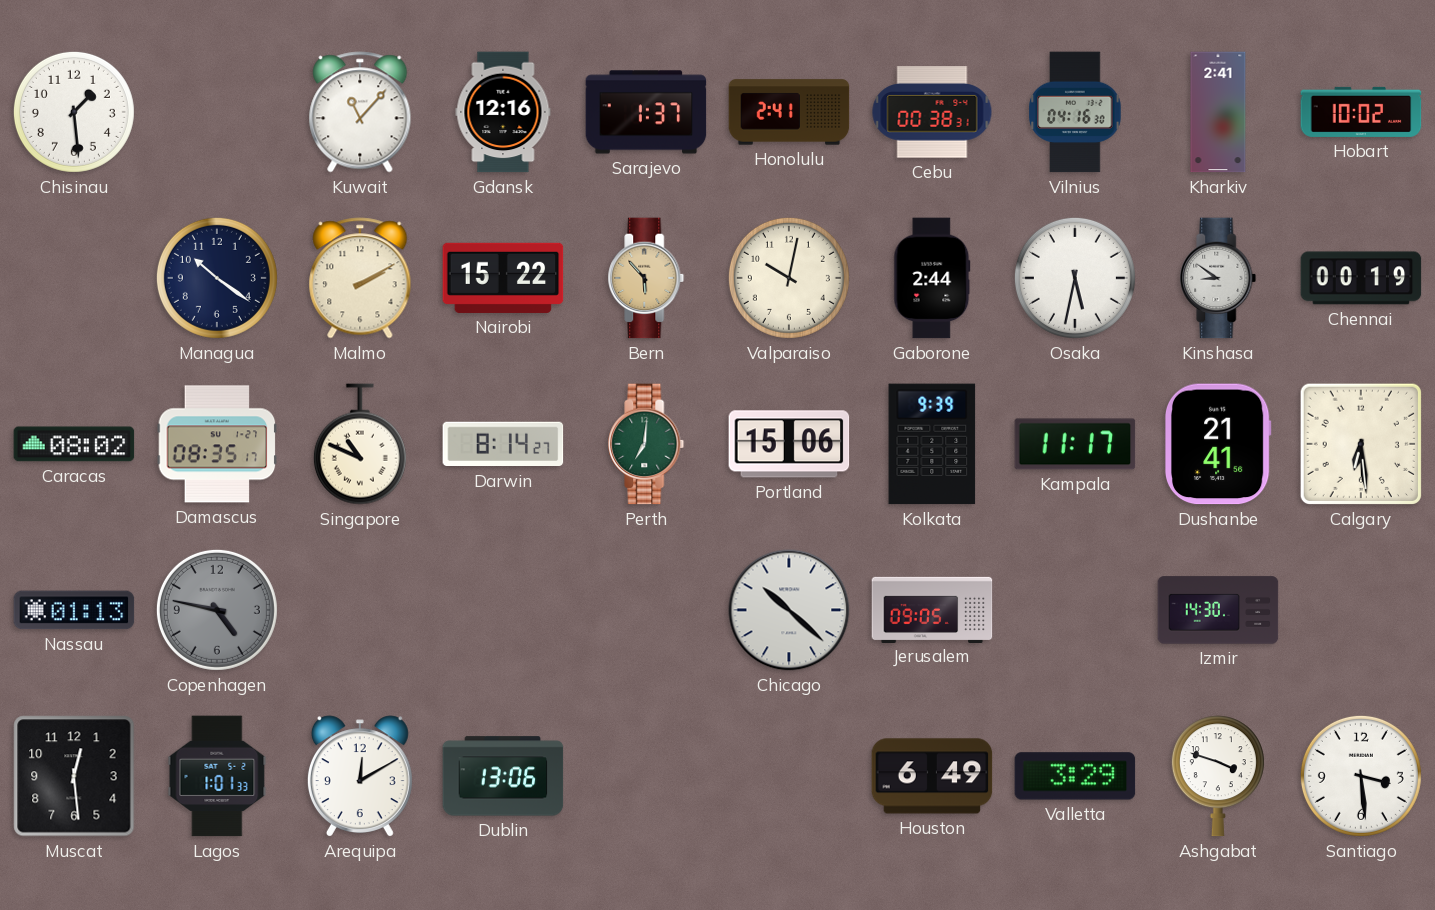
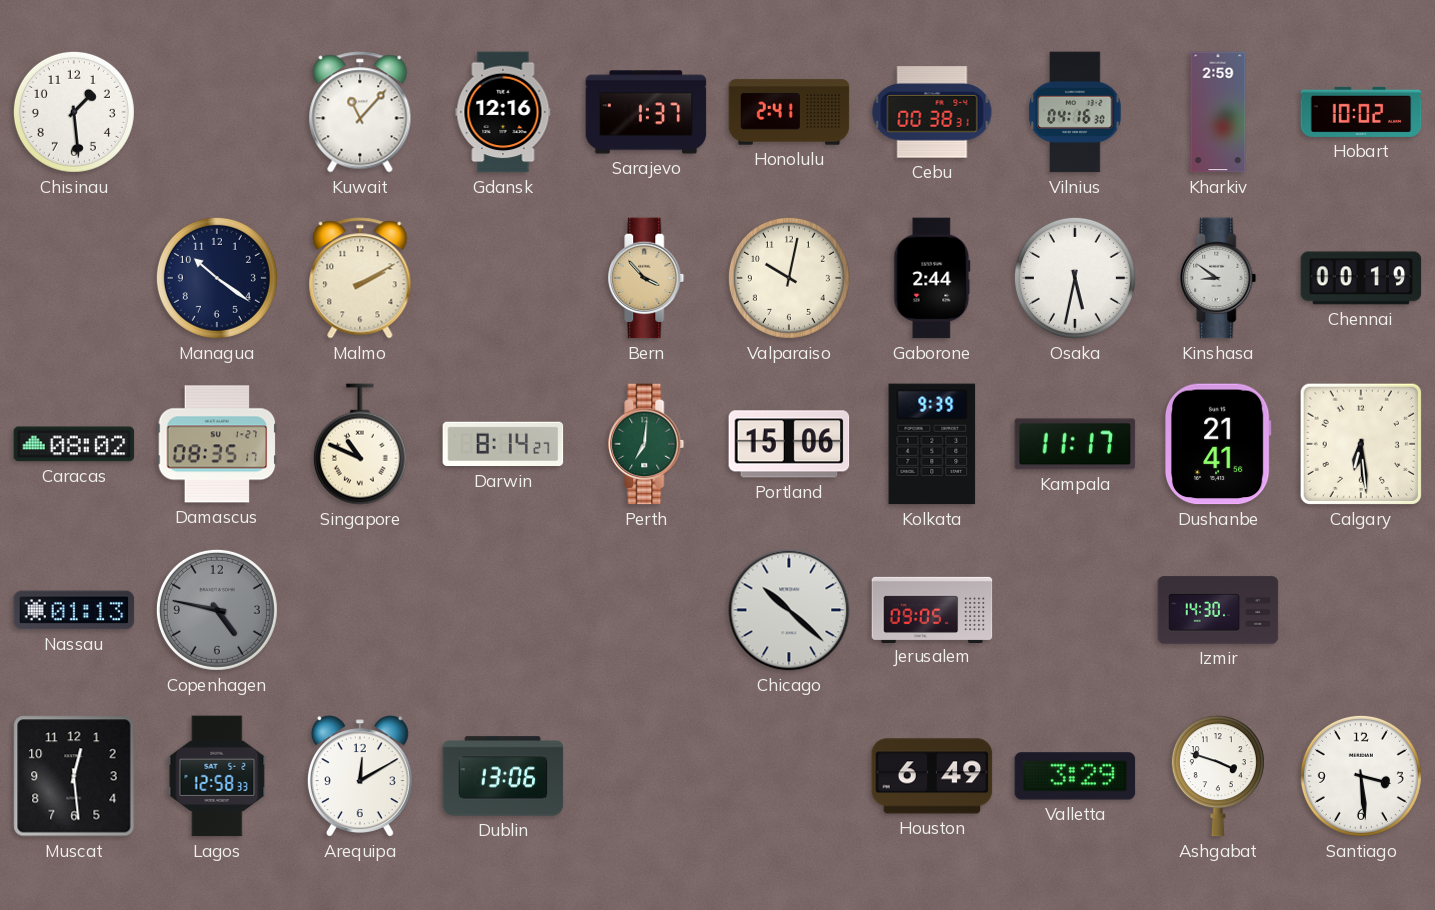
Kharkiv: 2:41 -> 2:59
Nairobi: 15:22 -> none
Bern: 5:53 -> 3:53
Lagos: 1:01 -> 12:58
